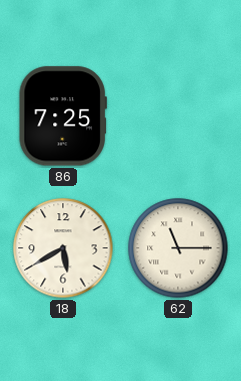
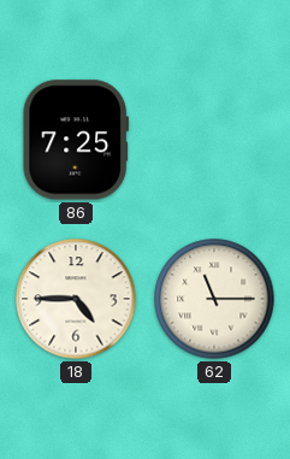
18: 5:40 -> 4:45
